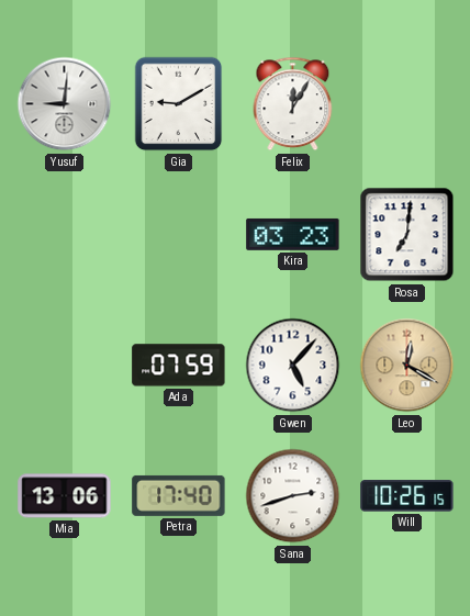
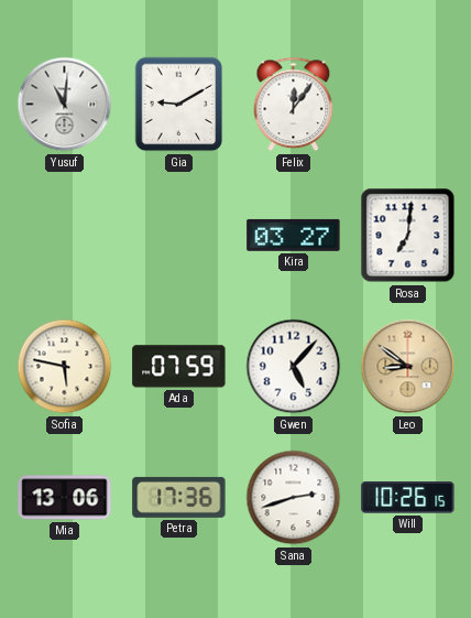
Yusuf: 9:01 -> 11:01
Felix: 12:05 -> 12:06
Kira: 03:23 -> 03:27
Sofia: none -> 5:47
Leo: 12:20 -> 8:51
Petra: 17:40 -> 17:36
